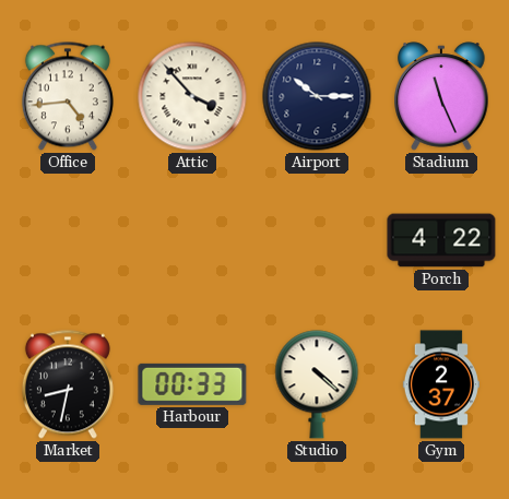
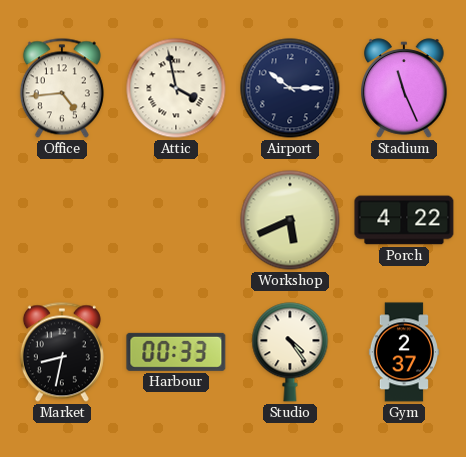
Attic: 3:53 -> 3:58
Workshop: none -> 5:41
Studio: 4:22 -> 4:24
